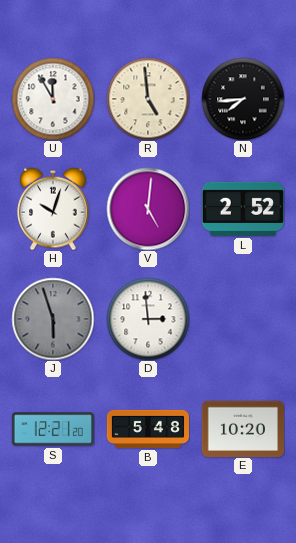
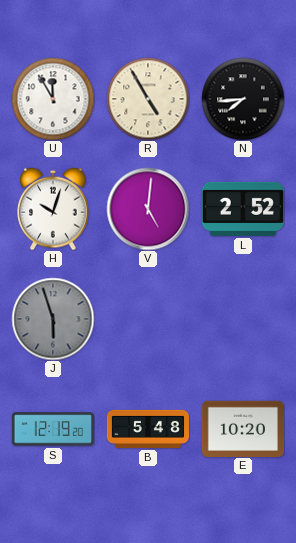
R: 4:59 -> 4:55
D: 2:59 -> none
S: 12:21 -> 12:19
